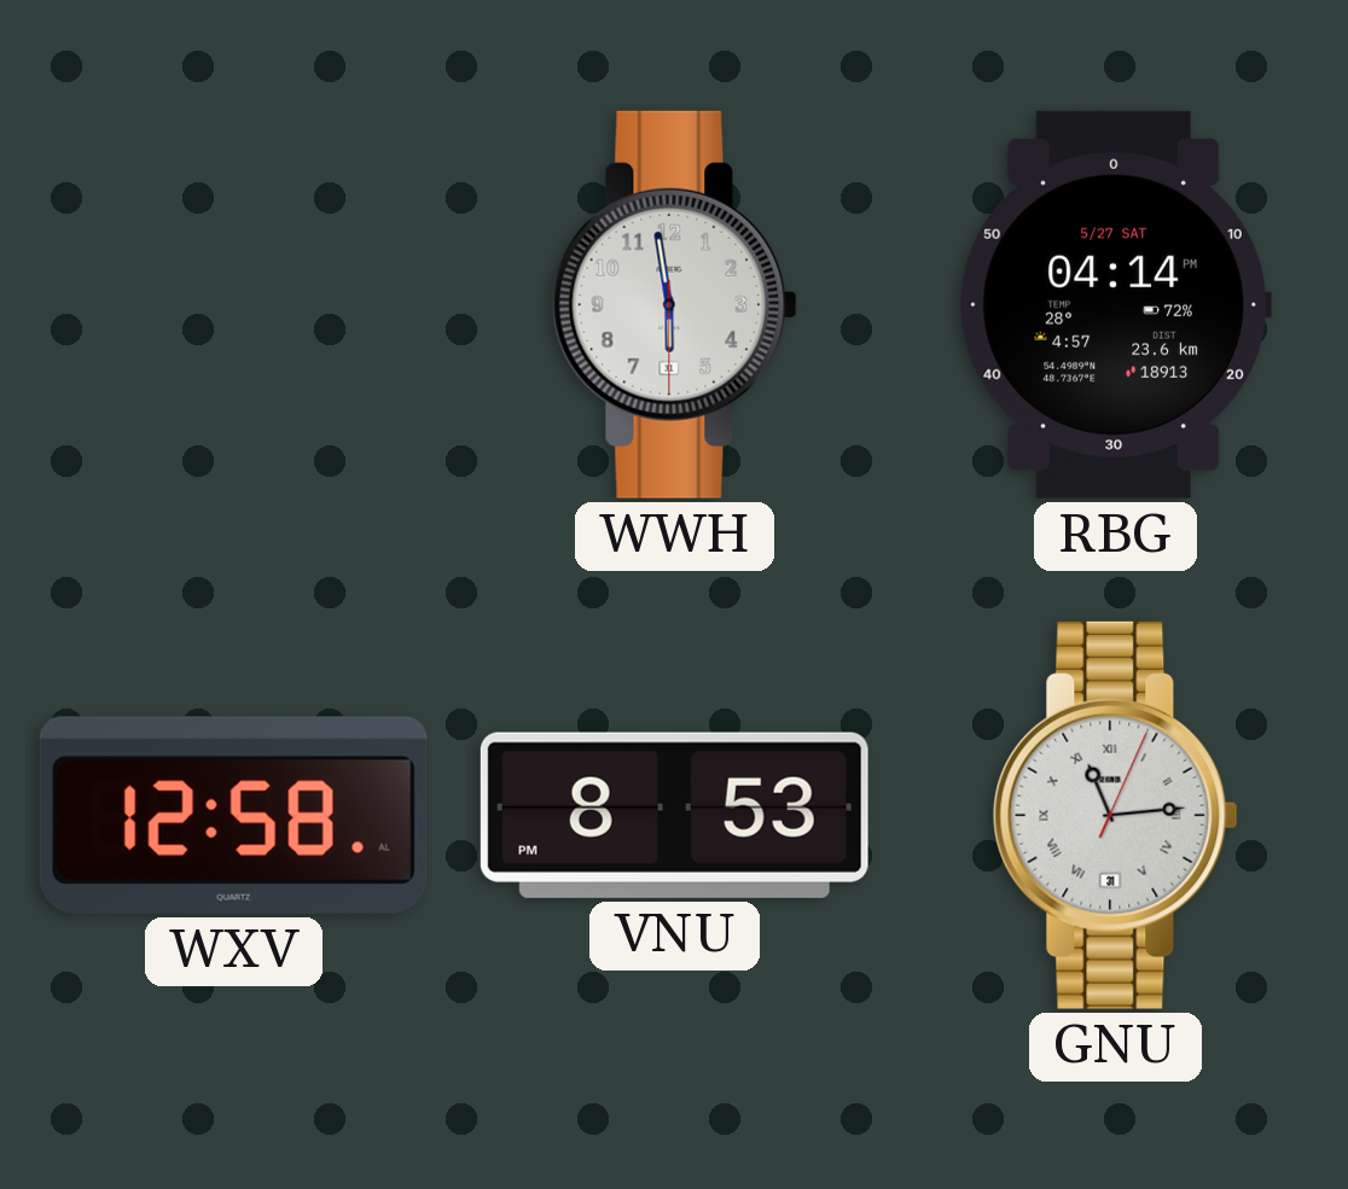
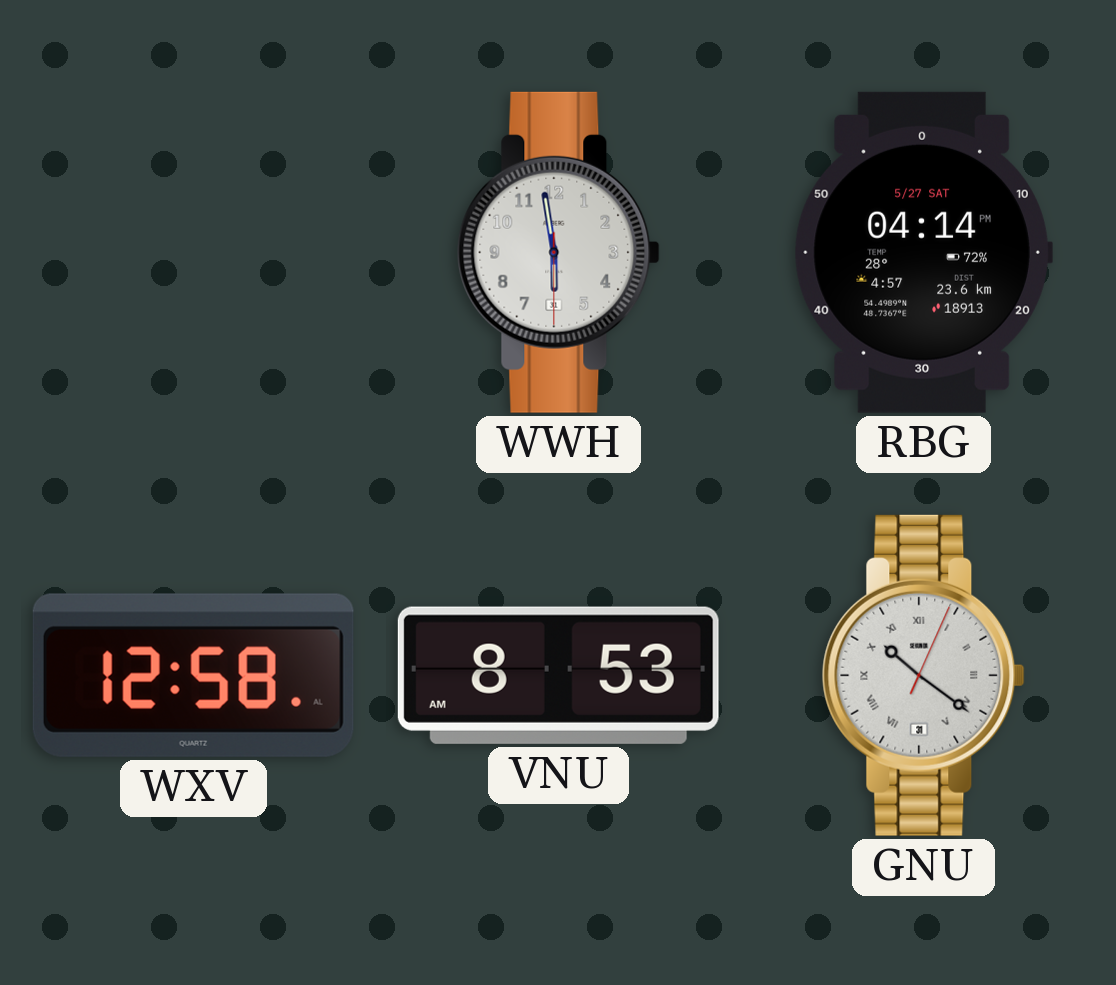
VNU: 8:53 PM -> 8:53 AM
GNU: 11:14 -> 10:21
